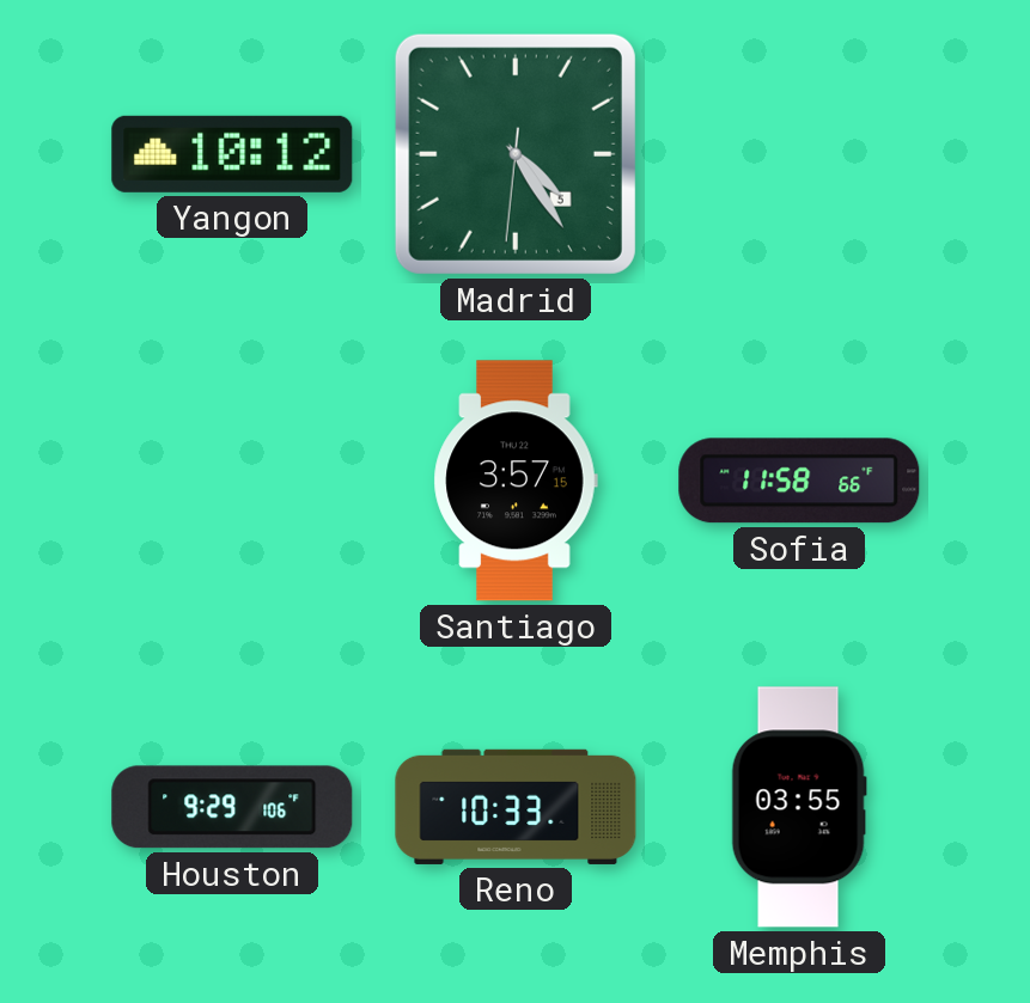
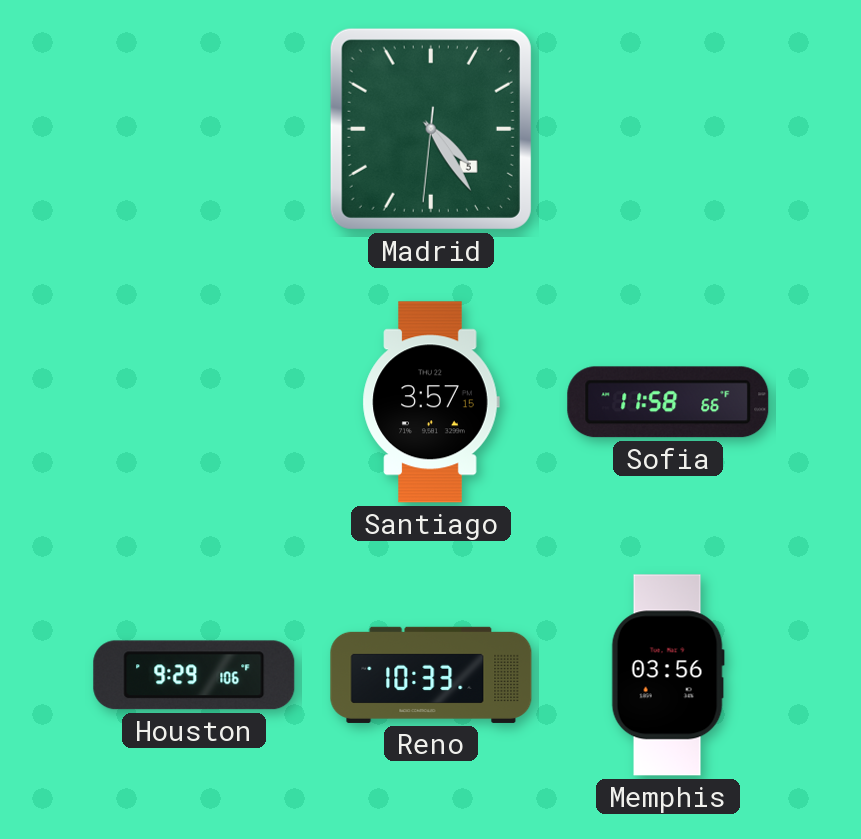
Yangon: 10:12 -> none
Memphis: 03:55 -> 03:56
